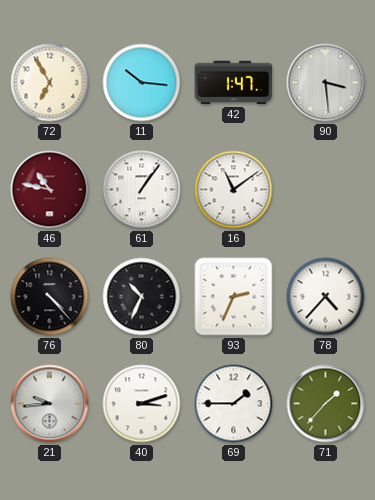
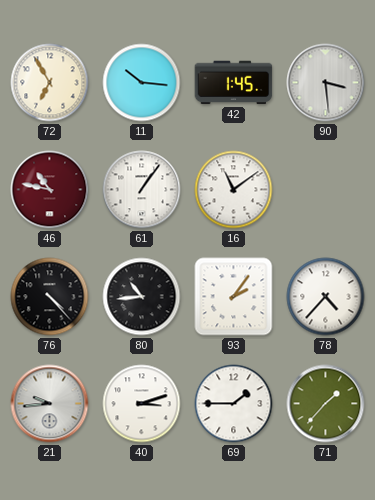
42: 1:47 -> 1:45
80: 10:34 -> 10:44
93: 2:34 -> 2:06
